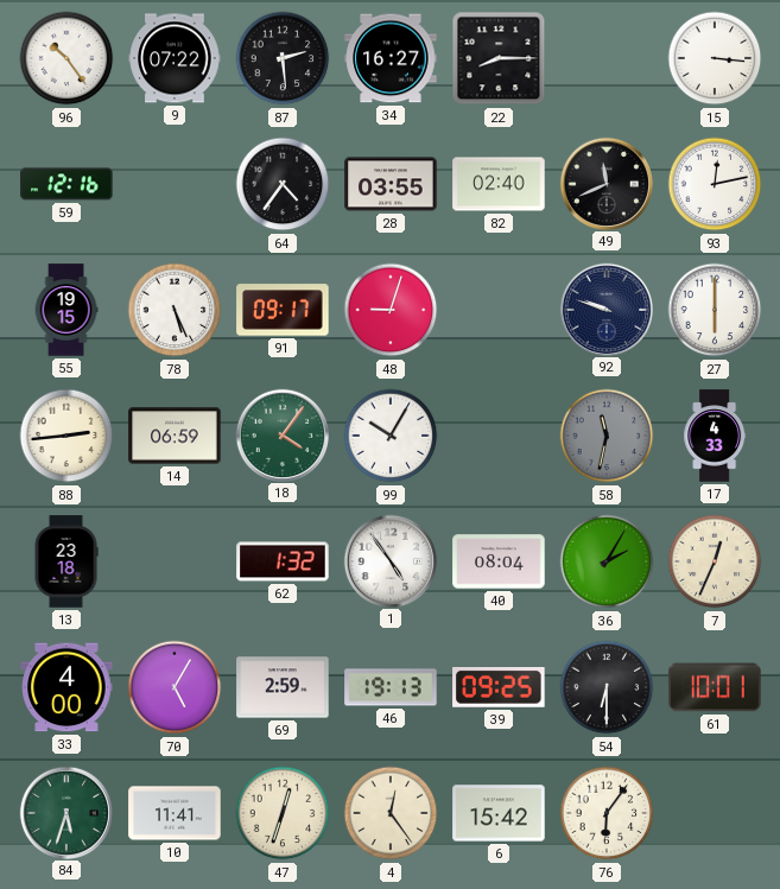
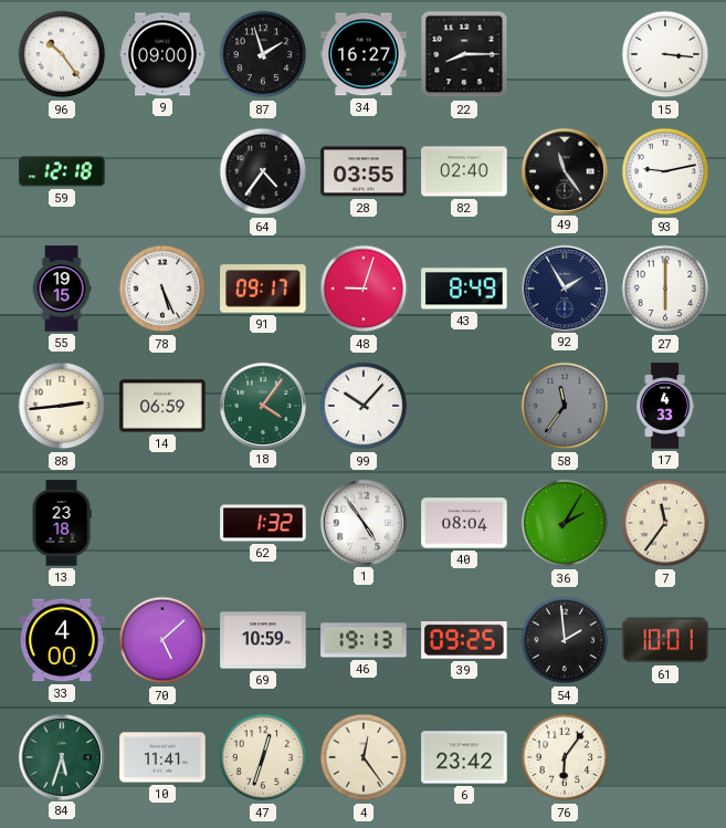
9: 07:22 -> 09:00
87: 2:29 -> 1:57
59: 12:16 -> 12:18
49: 11:41 -> 11:24
93: 12:13 -> 9:13
43: none -> 8:49
92: 9:48 -> 1:55
99: 10:05 -> 10:07
58: 11:32 -> 11:36
7: 12:34 -> 11:36
70: 5:05 -> 5:08
69: 2:59 -> 10:59
54: 6:30 -> 1:59
6: 15:42 -> 23:42
